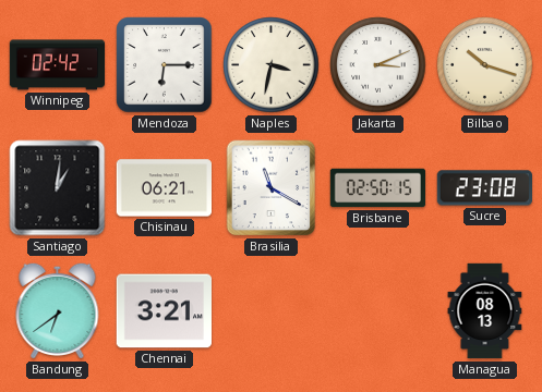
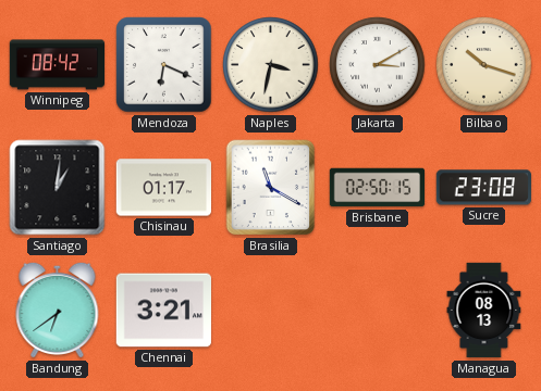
Winnipeg: 02:42 -> 08:42
Mendoza: 6:15 -> 6:19
Jakarta: 3:11 -> 3:10
Chisinau: 06:21 -> 01:17
